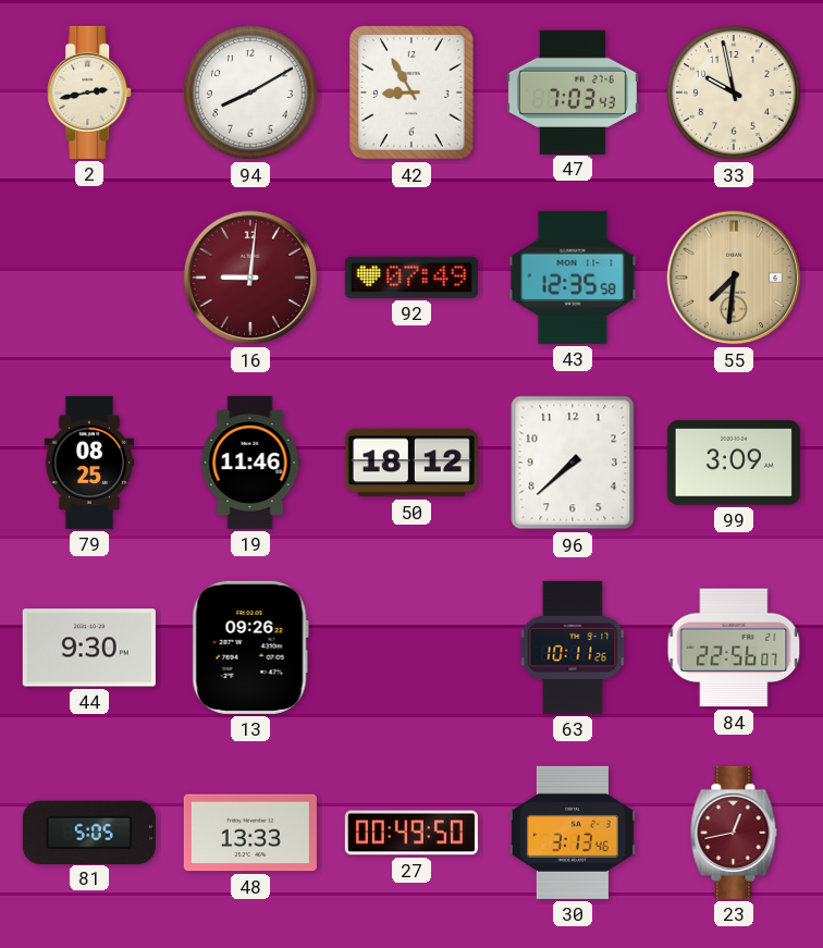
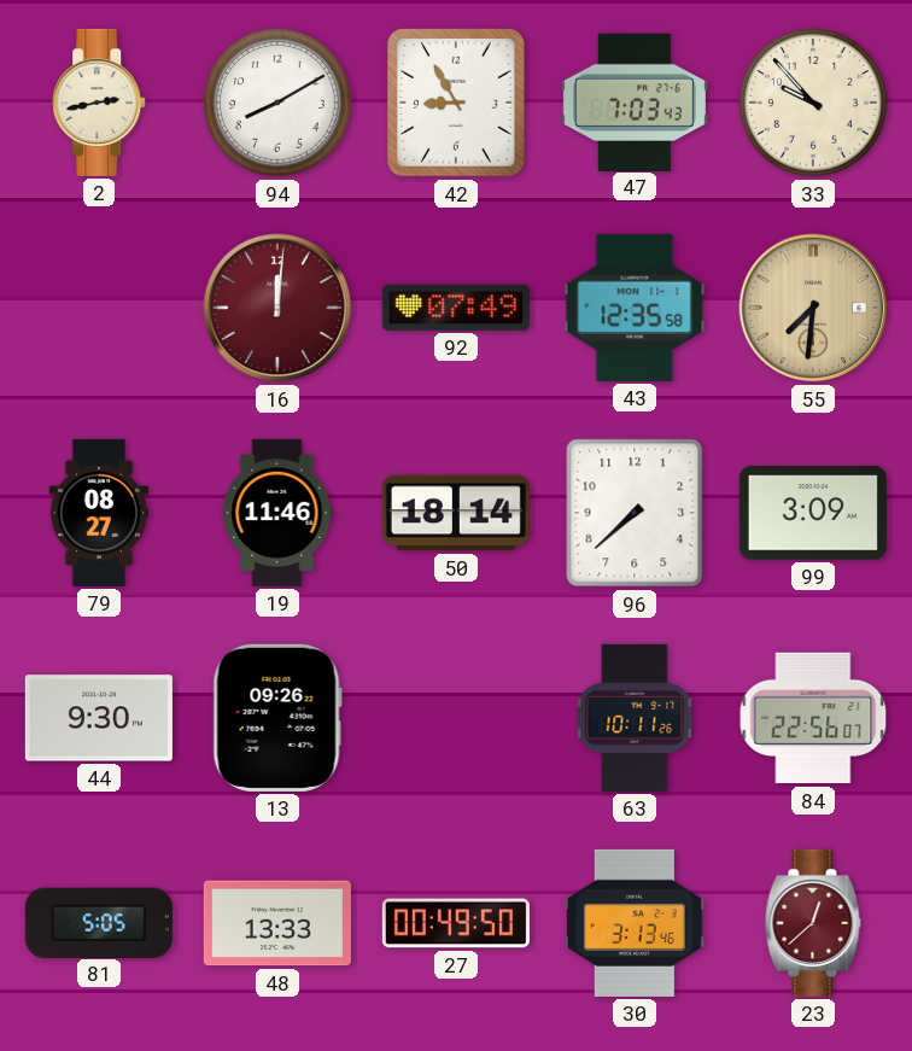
33: 9:58 -> 9:53
16: 9:01 -> 12:01
79: 08:25 -> 08:27
50: 18:12 -> 18:14
23: 12:43 -> 12:38
